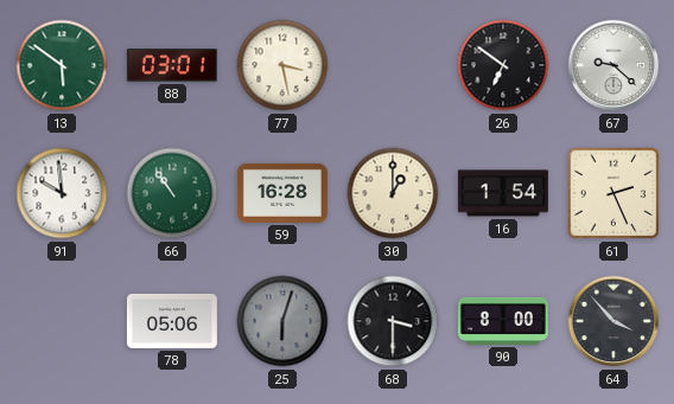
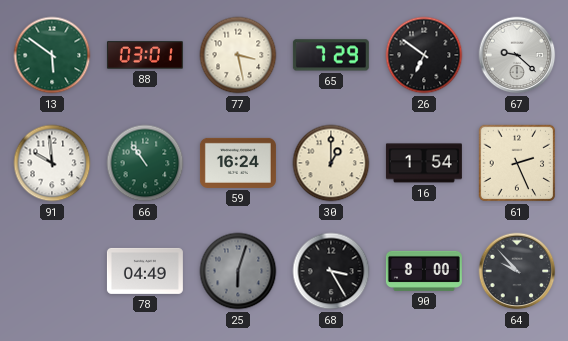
65: none -> 7:29
59: 16:28 -> 16:24
78: 05:06 -> 04:49
68: 3:30 -> 3:25
64: 3:53 -> 9:53
